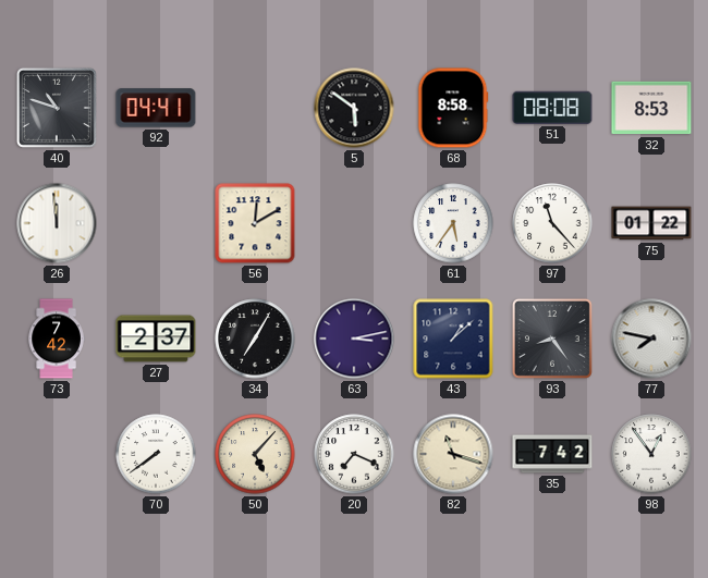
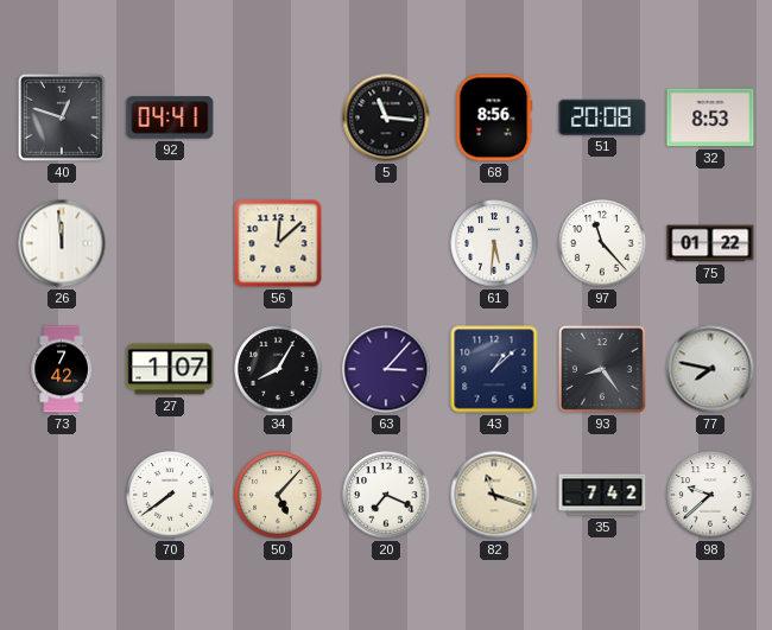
40: 10:48 -> 12:48
5: 5:51 -> 11:16
68: 8:58 -> 8:56
51: 08:08 -> 20:08
56: 12:10 -> 12:08
61: 5:36 -> 5:31
27: 2:37 -> 1:07
34: 7:05 -> 8:05
63: 3:13 -> 3:07
98: 12:54 -> 9:38
